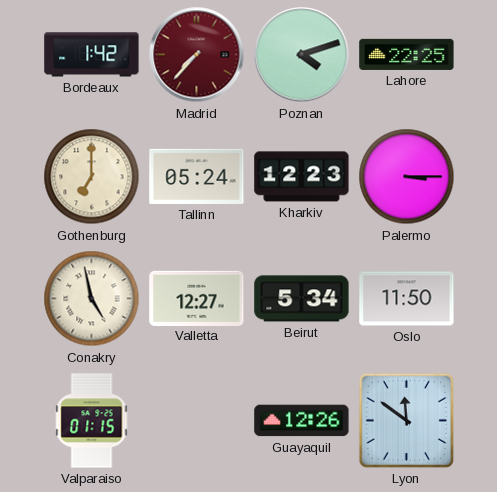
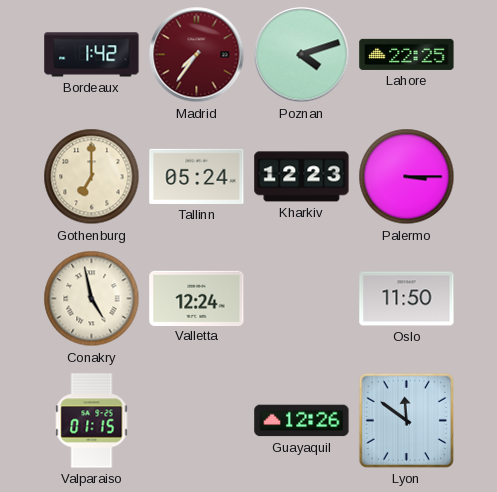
Madrid: 7:37 -> 7:36
Valletta: 12:27 -> 12:24
Beirut: 5:34 -> none
